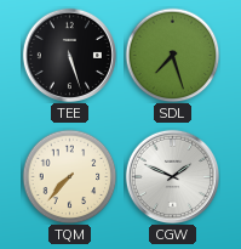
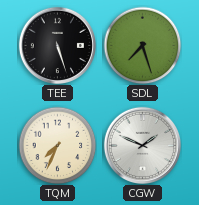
TQM: 7:37 -> 7:34
